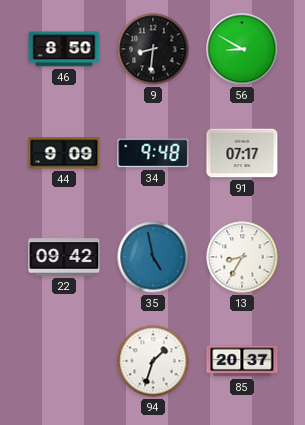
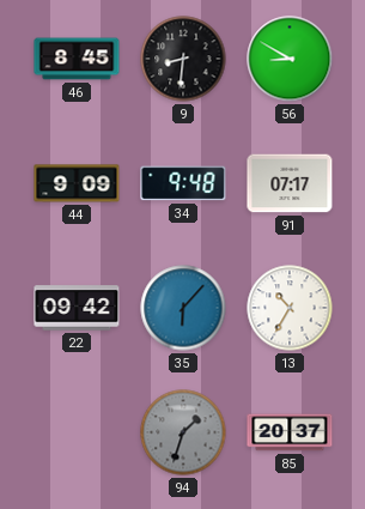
46: 8:50 -> 8:45
35: 4:58 -> 6:07
13: 8:35 -> 10:35
94 dial: white -> grey
